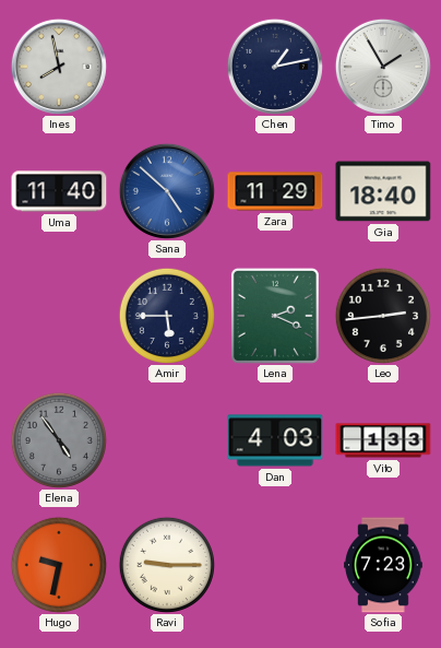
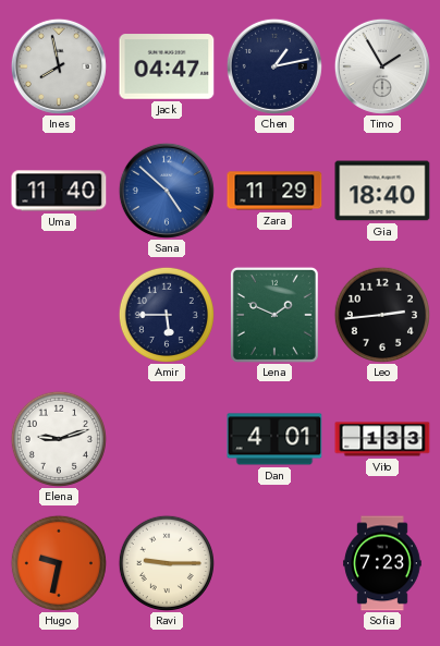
Jack: none -> 04:47
Lena: 2:19 -> 1:49
Elena: 4:54 -> 9:12
Elena dial: grey -> white
Dan: 4:03 -> 4:01
